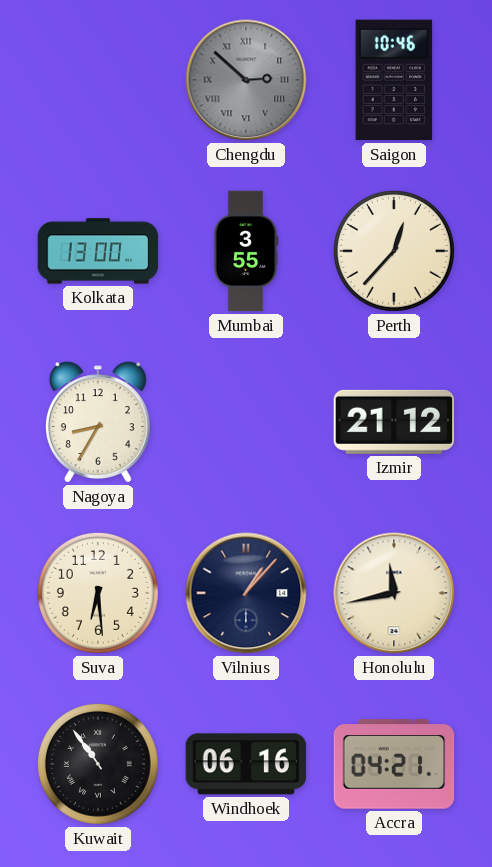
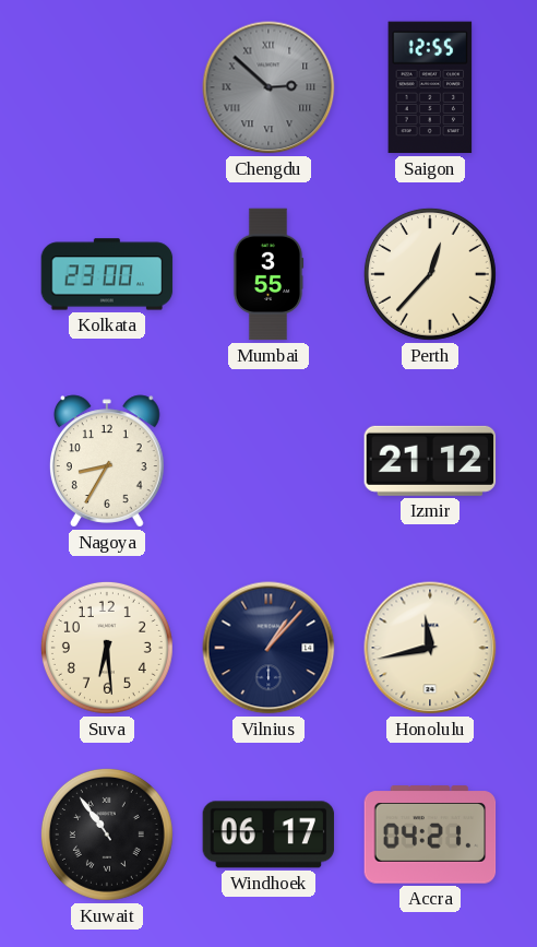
Saigon: 10:46 -> 12:55
Kolkata: 13:00 -> 23:00
Windhoek: 06:16 -> 06:17
